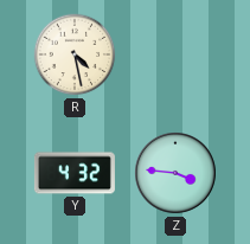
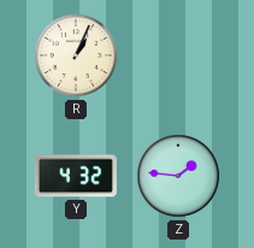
R: 4:28 -> 1:04
Z: 3:46 -> 1:46
